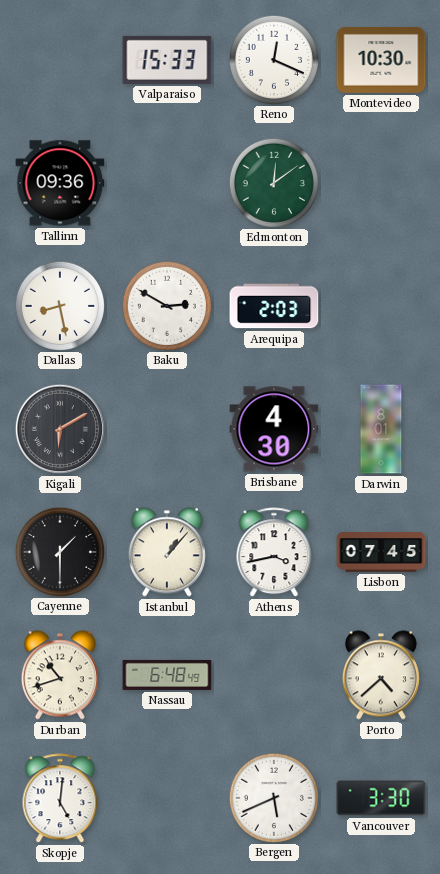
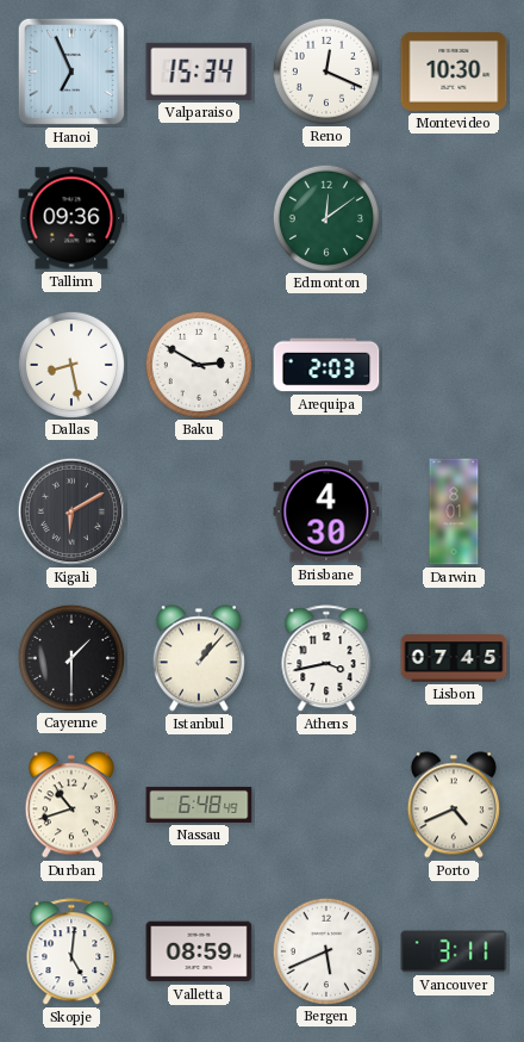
Hanoi: none -> 6:56
Valparaiso: 15:33 -> 15:34
Porto: 4:38 -> 4:41
Valletta: none -> 08:59
Vancouver: 3:30 -> 3:11
